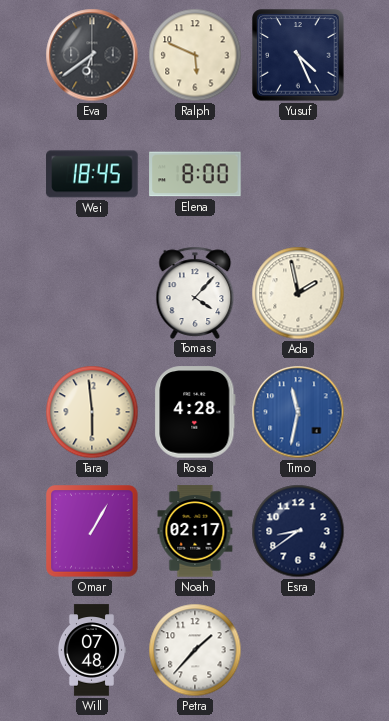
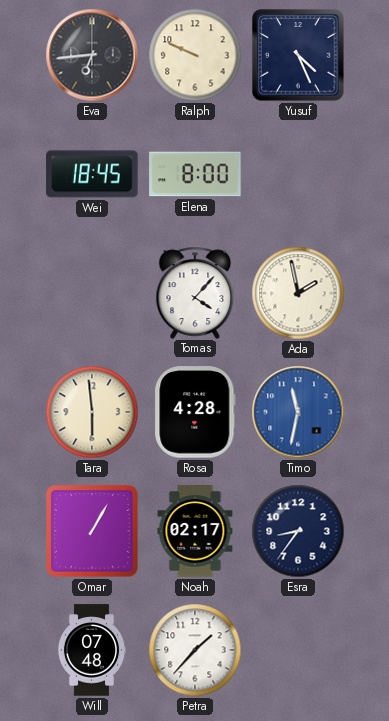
Eva: 6:39 -> 6:44
Ralph: 5:49 -> 9:49
Esra: 8:39 -> 8:36
